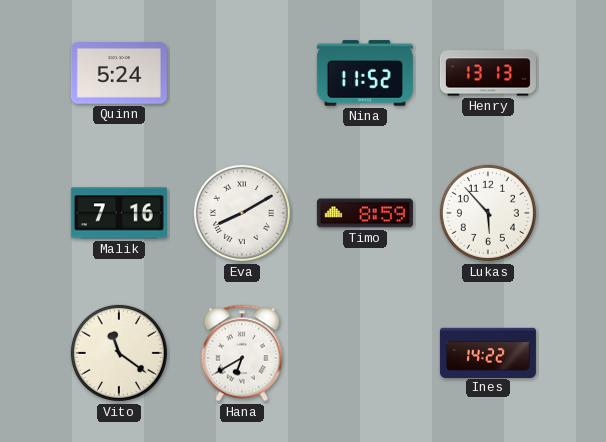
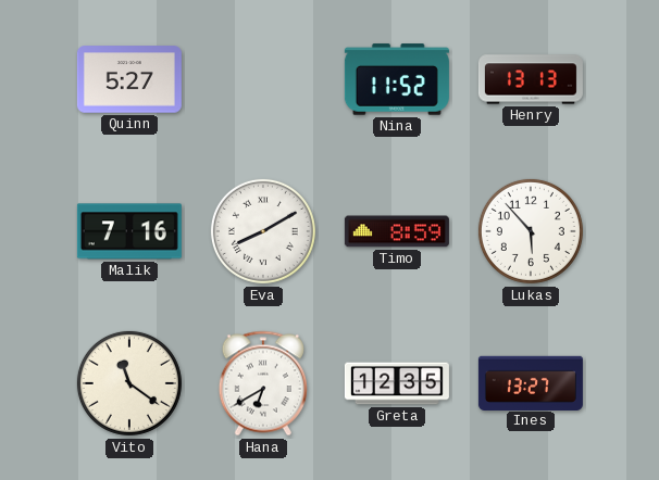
Quinn: 5:24 -> 5:27
Greta: none -> 12:35
Ines: 14:22 -> 13:27
